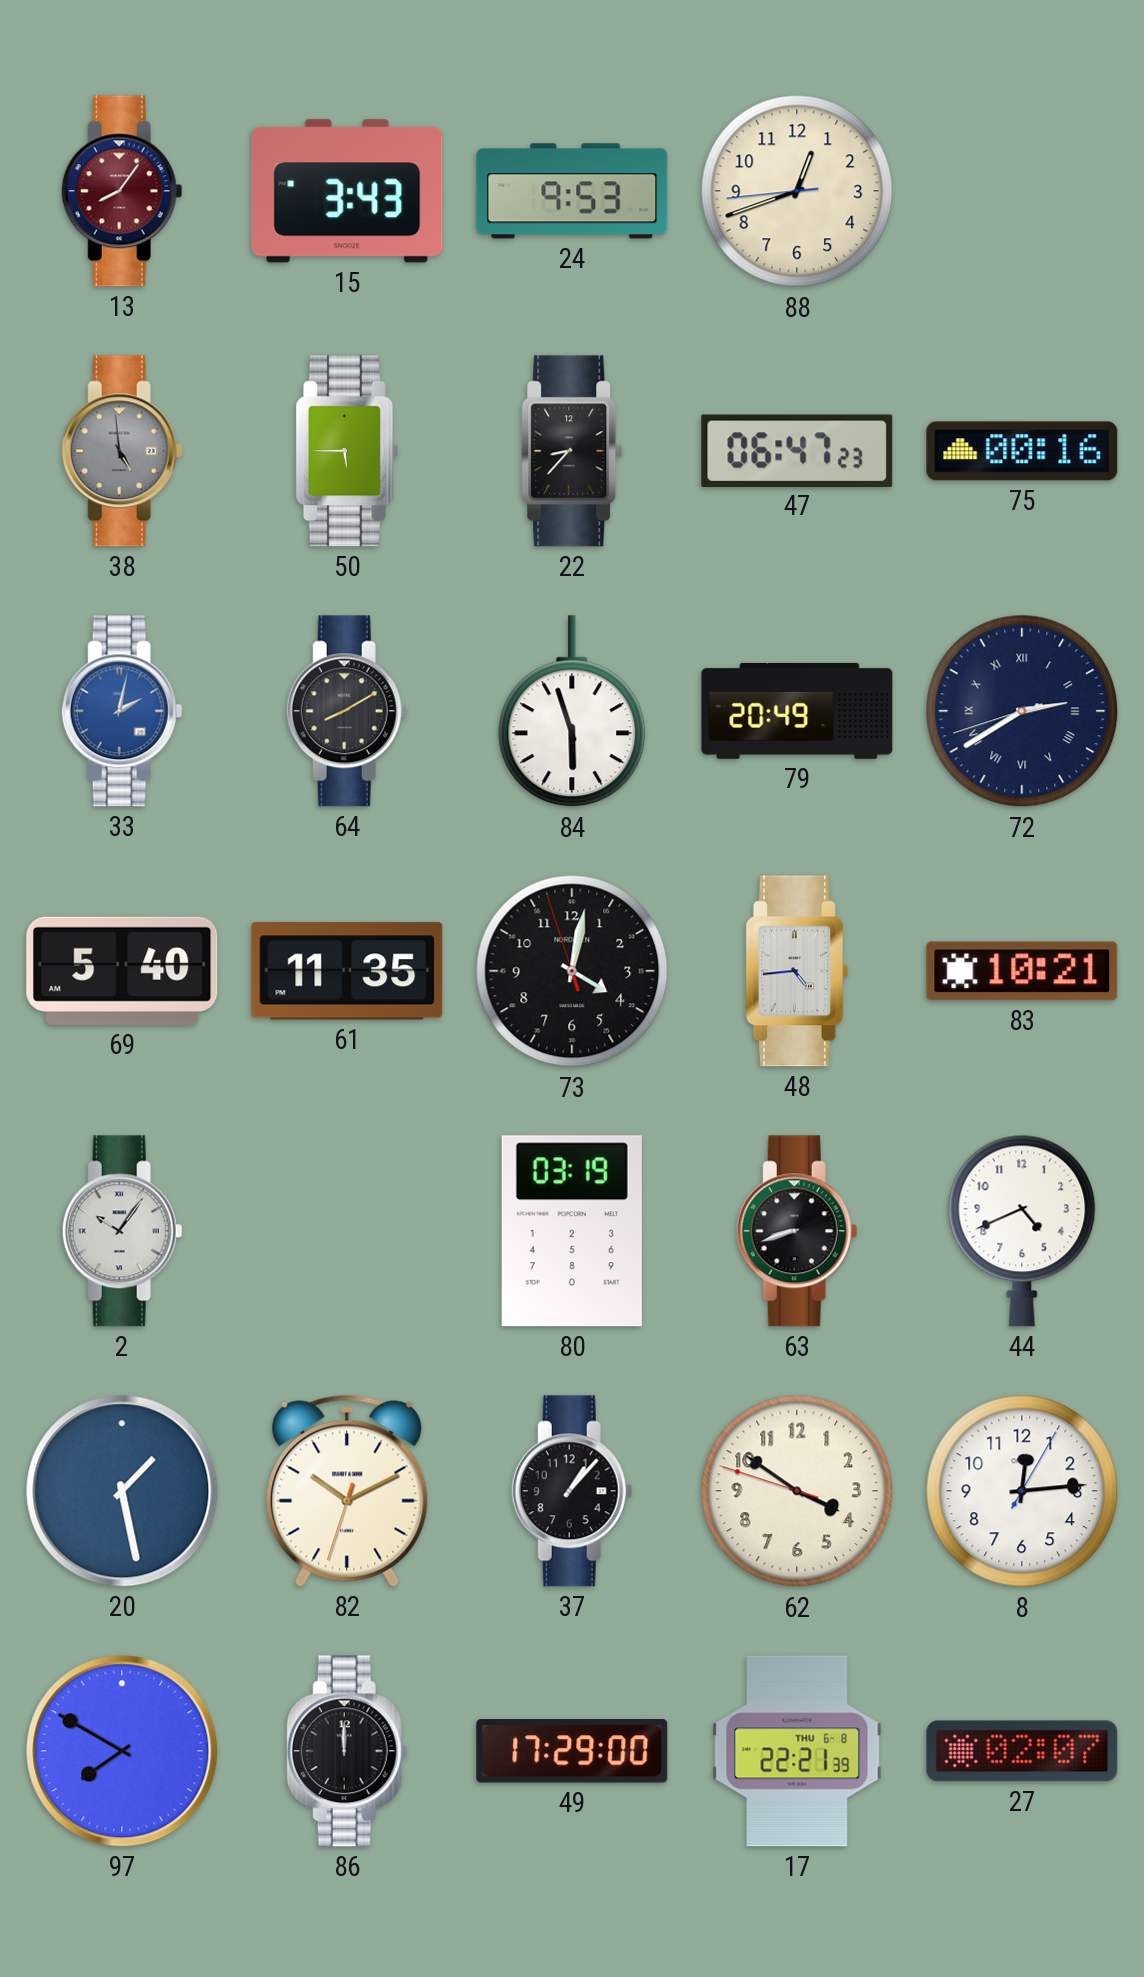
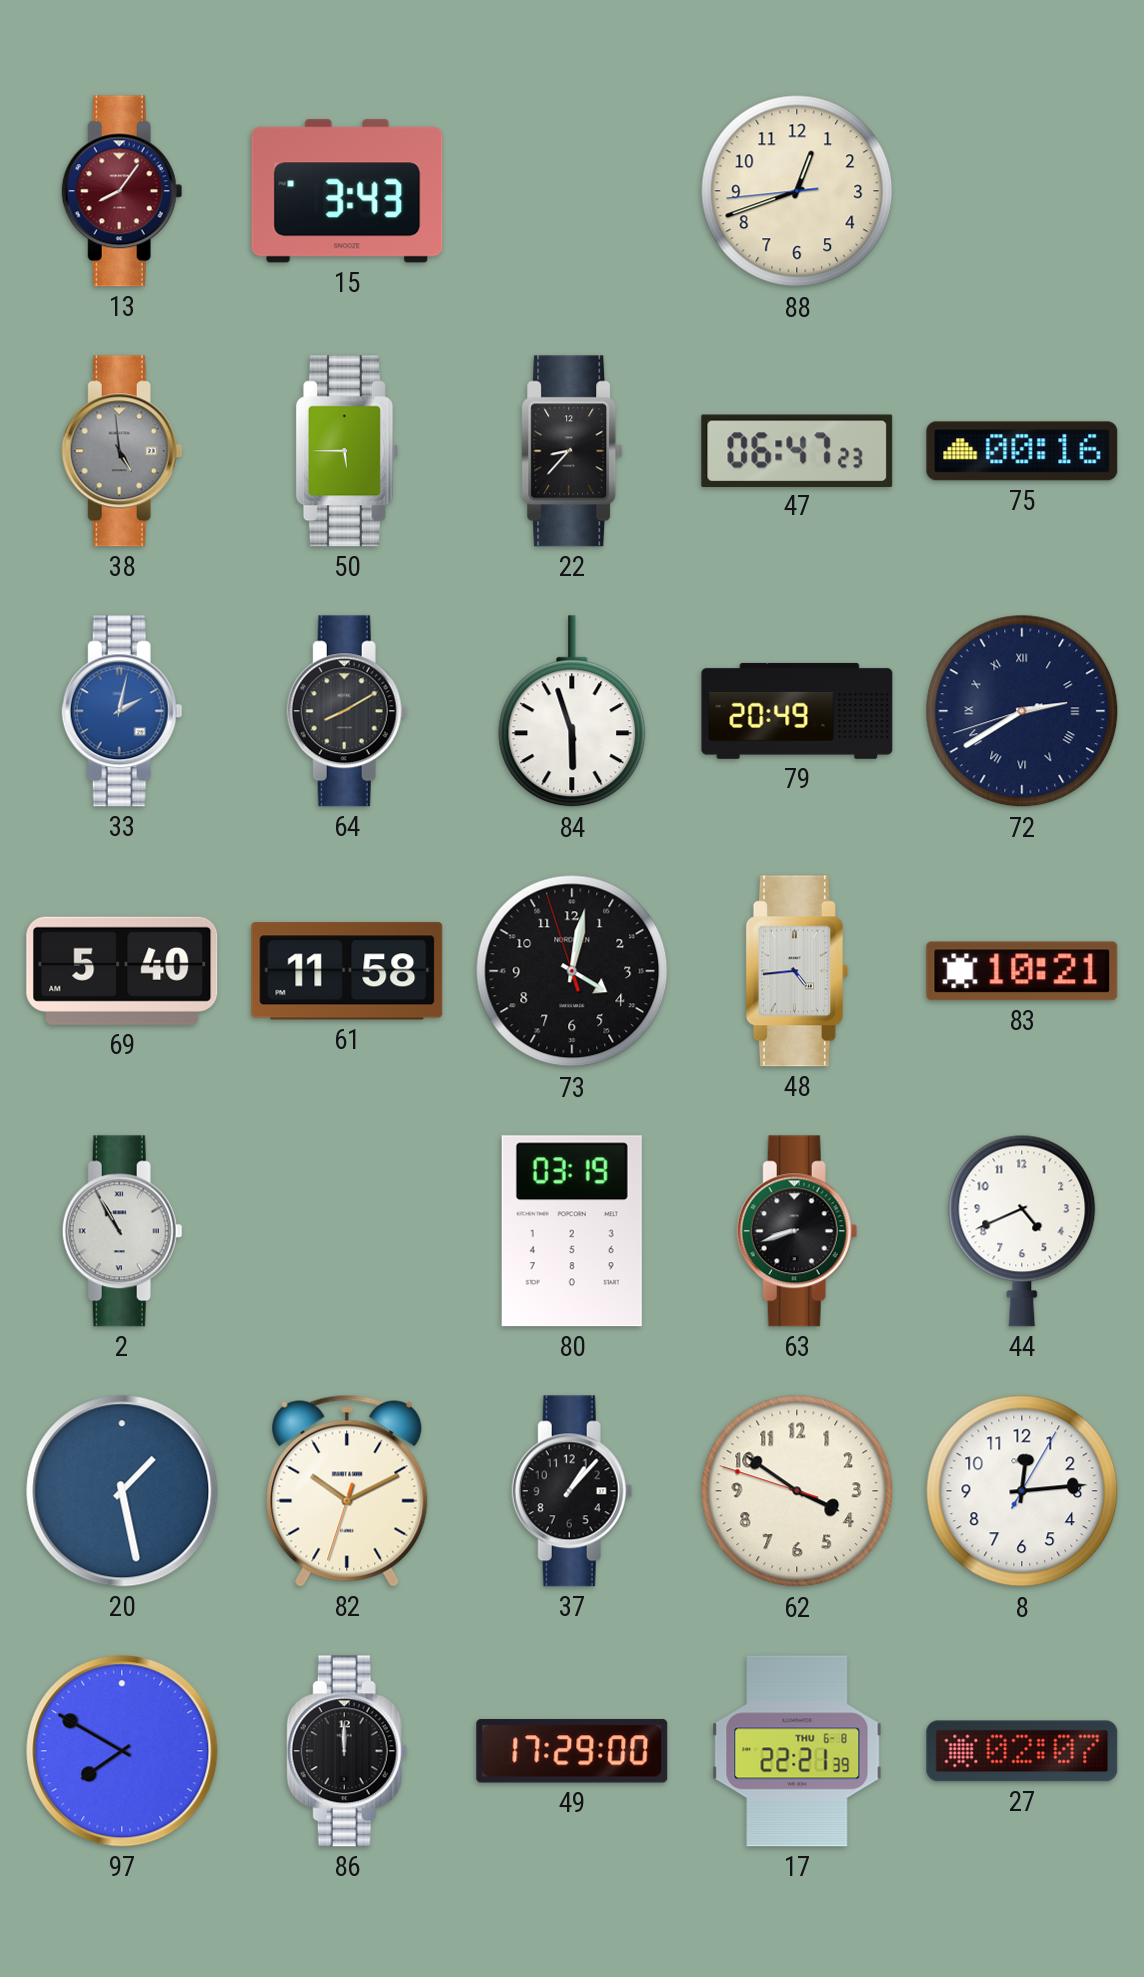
24: 9:53 -> none
61: 11:35 -> 11:58
2: 10:06 -> 10:55
